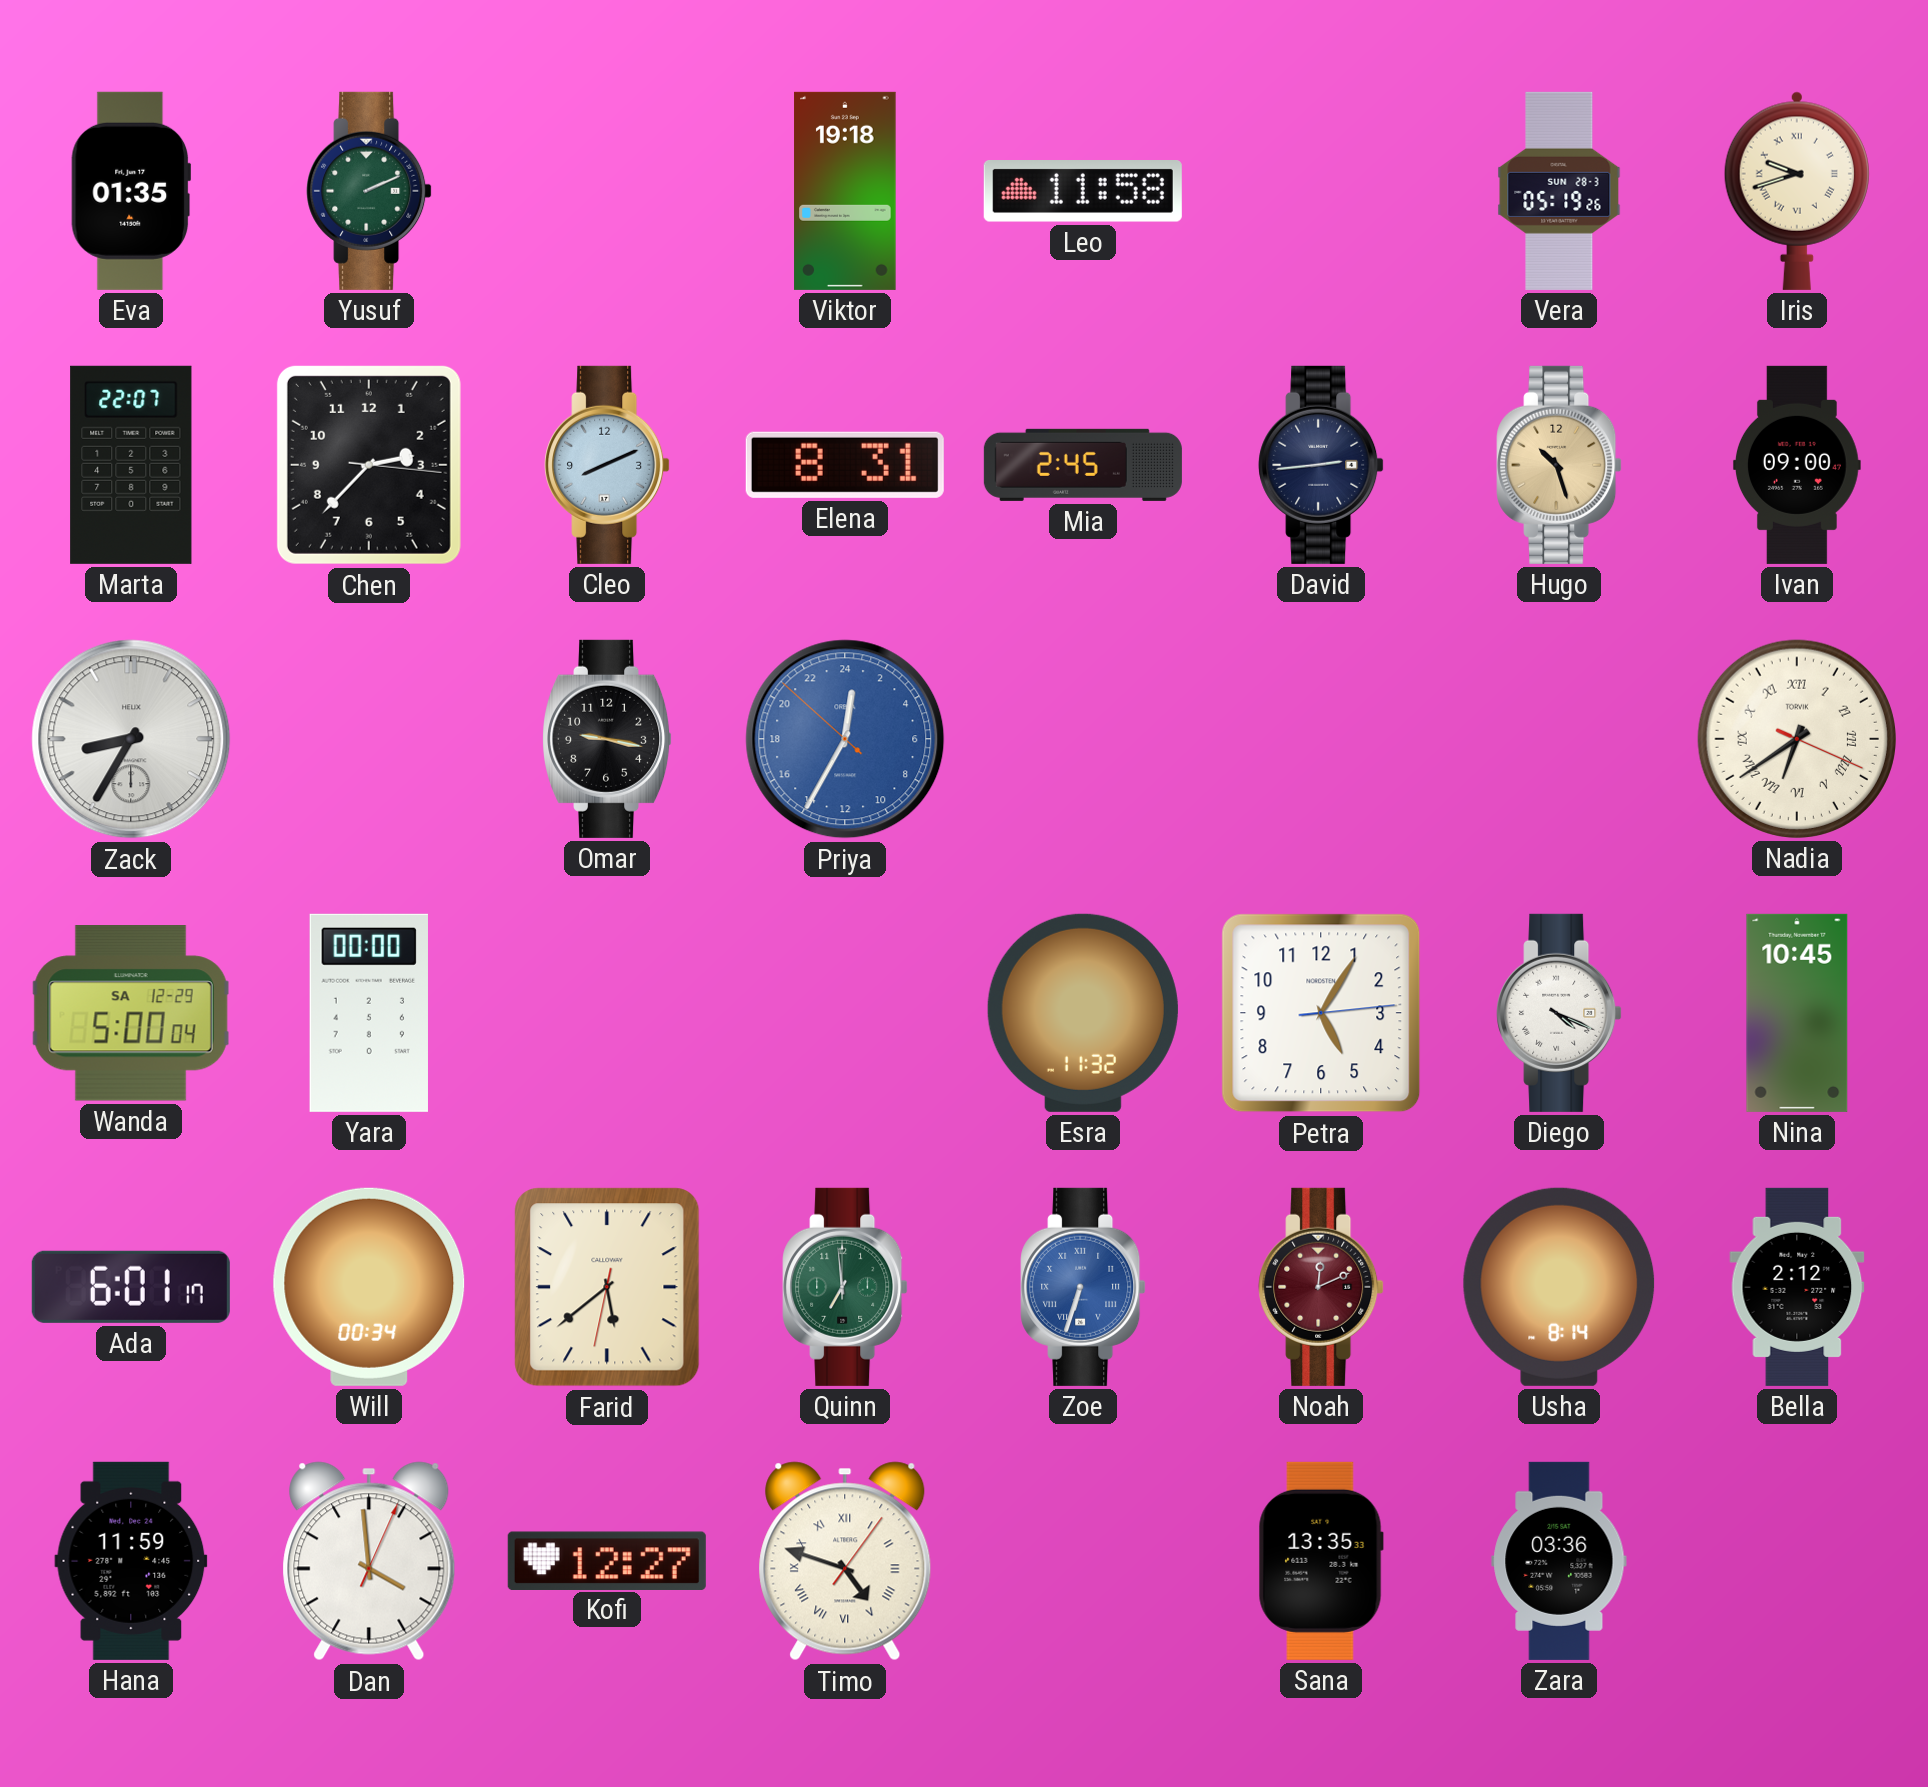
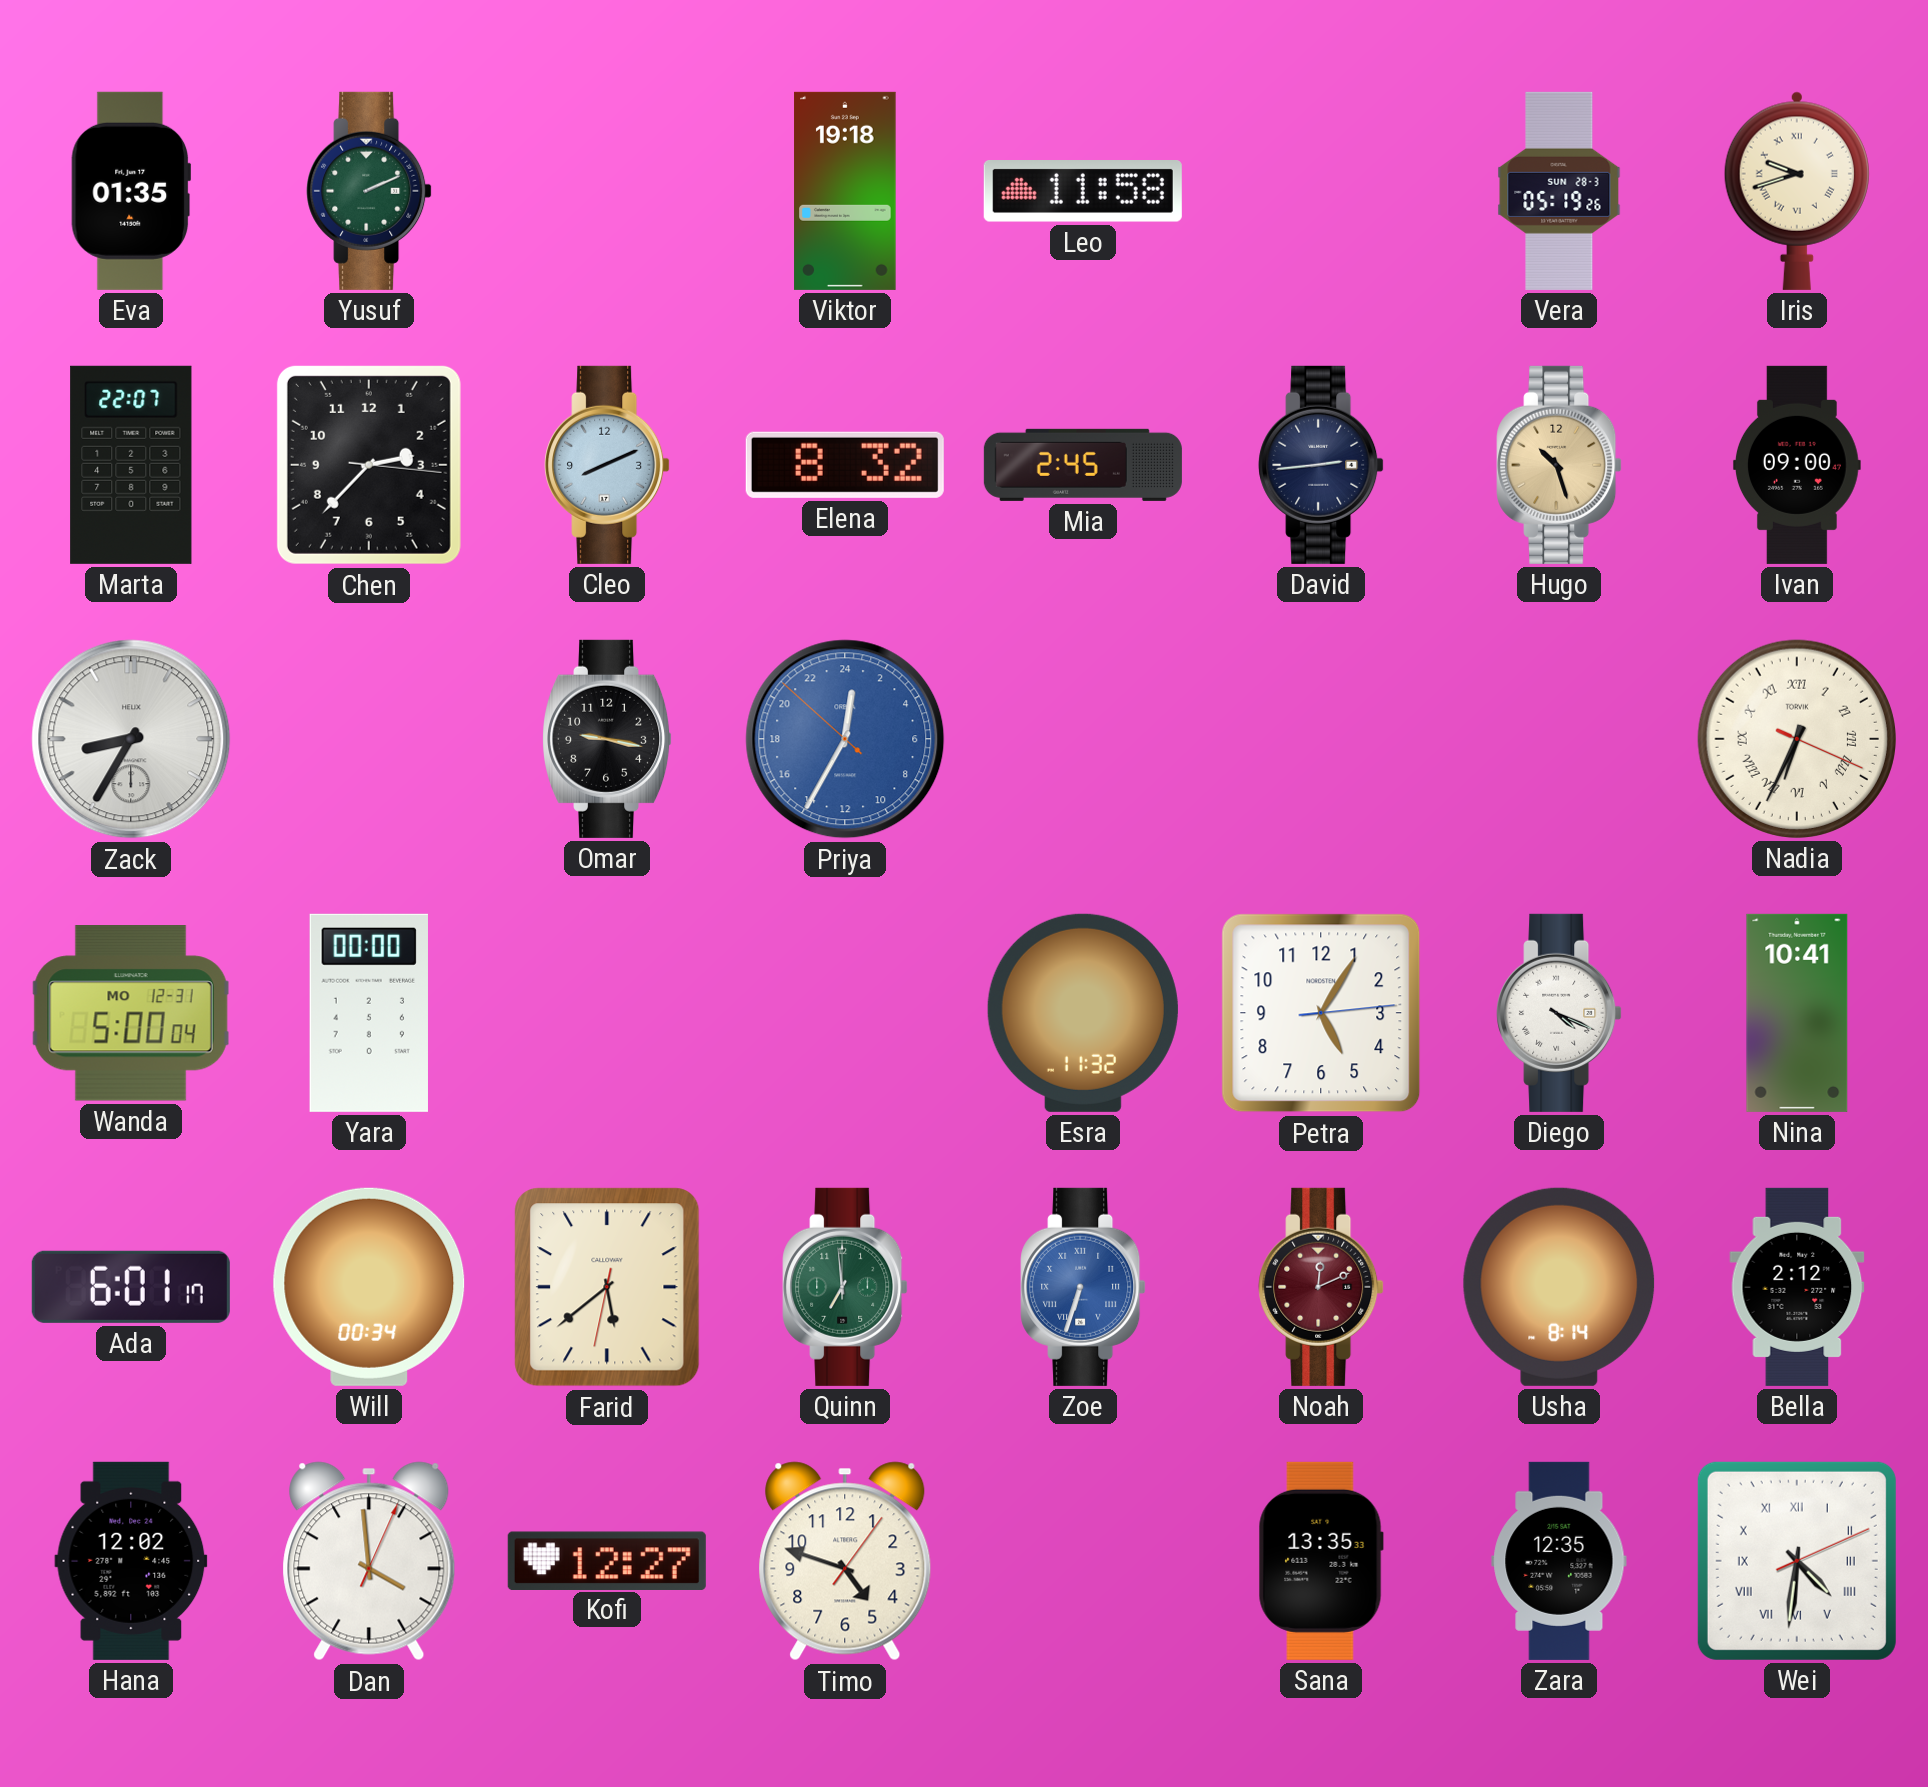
Elena: 8:31 -> 8:32
Nadia: 6:39 -> 6:34
Wanda date: SA 12-29 -> MO 12-31
Nina: 10:45 -> 10:41
Hana: 11:59 -> 12:02
Timo numerals: Roman -> Arabic
Zara: 03:36 -> 12:35
Wei: none -> 4:31
